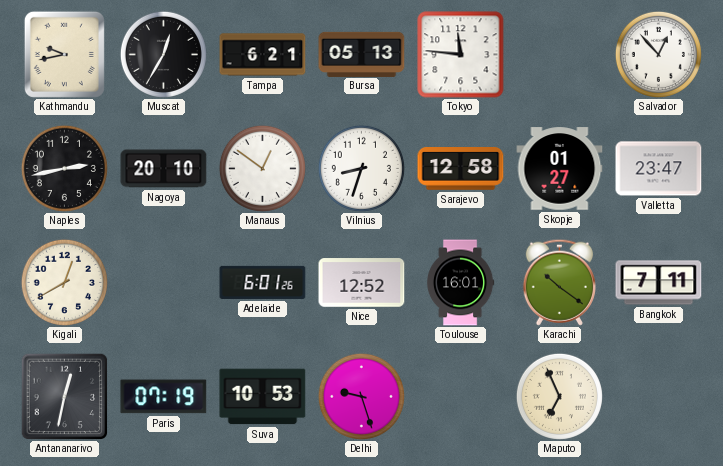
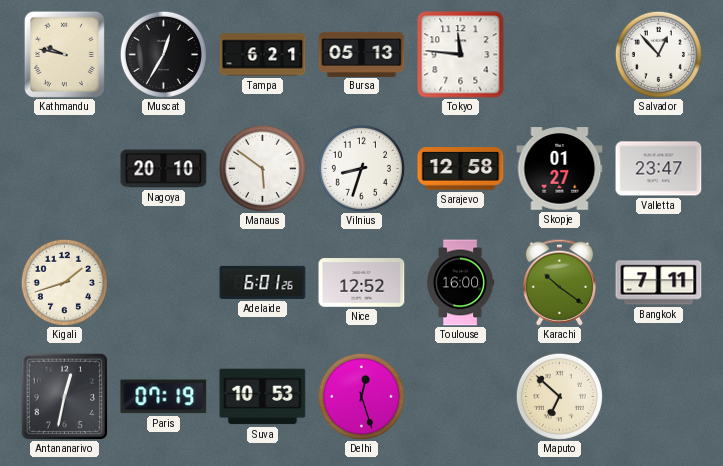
Kathmandu: 9:43 -> 9:47
Naples: 2:43 -> none
Manaus: 12:51 -> 5:51
Kigali: 12:40 -> 1:42
Toulouse: 16:01 -> 16:00
Delhi: 9:27 -> 12:27
Maputo: 6:56 -> 6:52
